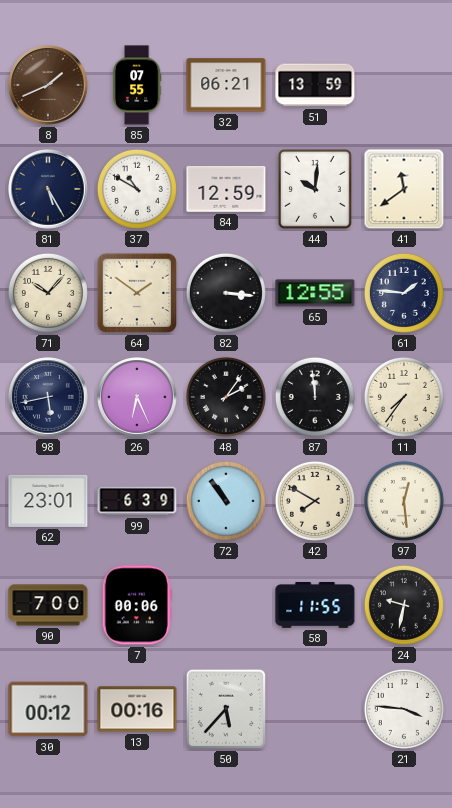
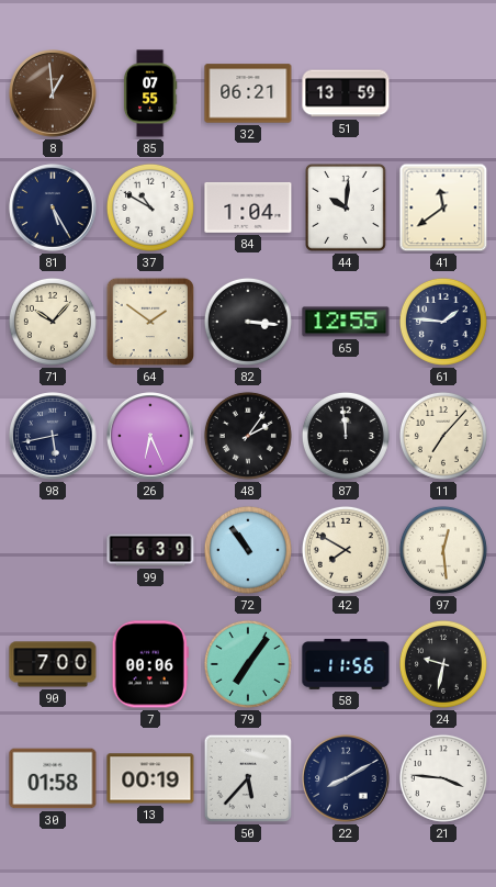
8: 1:41 -> 12:59
84: 12:59 -> 1:04
11: 7:36 -> 7:07
62: 23:01 -> none
79: none -> 7:06
58: 11:55 -> 11:56
30: 00:12 -> 01:58
13: 00:16 -> 00:19
22: none -> 8:10
